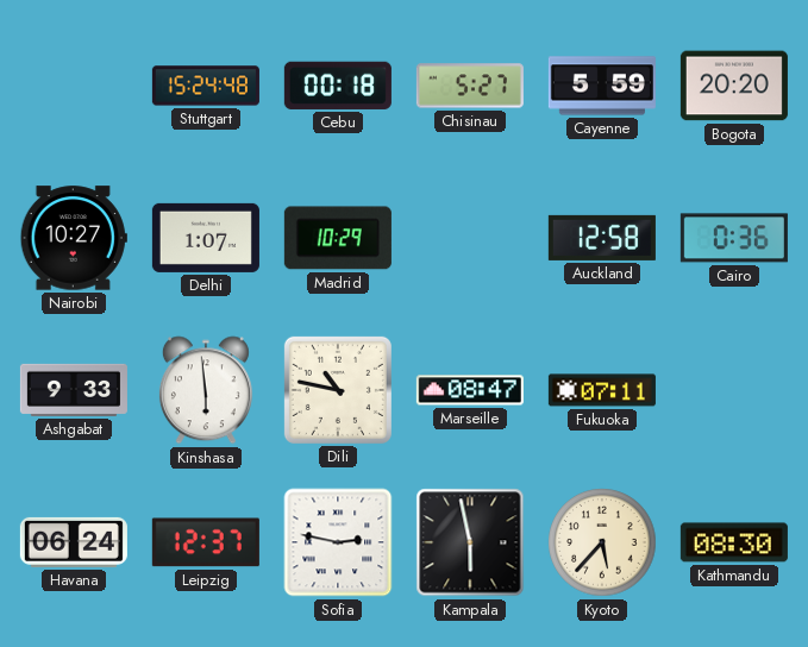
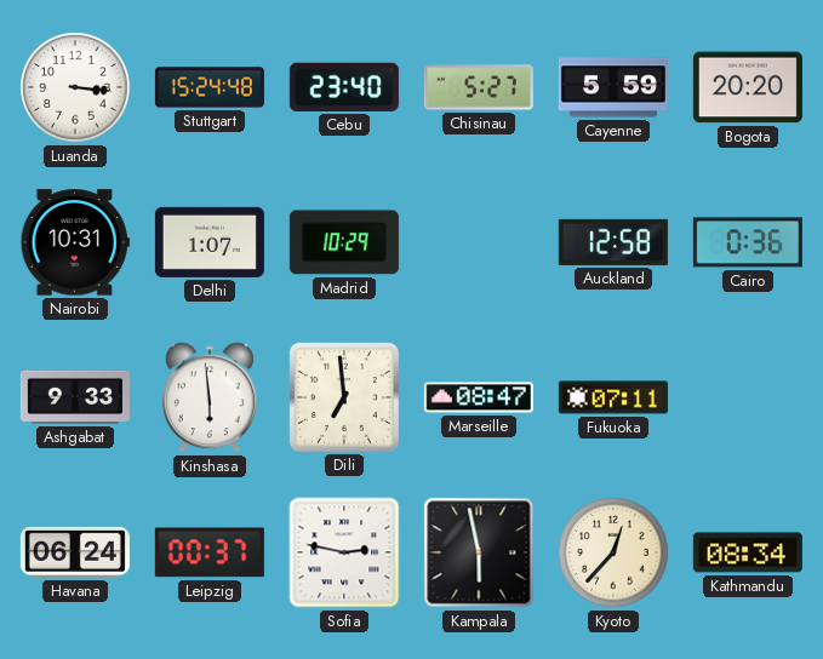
Luanda: none -> 3:16
Cebu: 00:18 -> 23:40
Nairobi: 10:27 -> 10:31
Dili: 10:47 -> 6:59
Leipzig: 12:37 -> 00:37
Kyoto: 5:37 -> 12:37
Kathmandu: 08:30 -> 08:34
